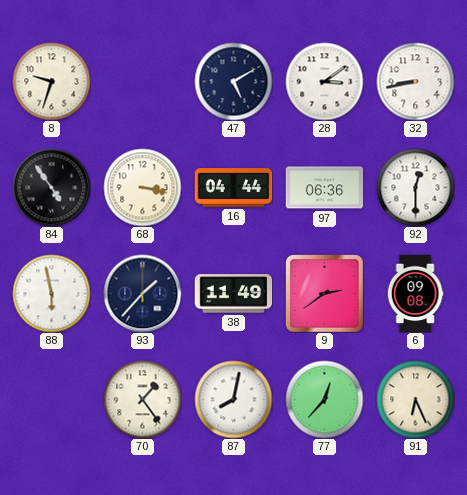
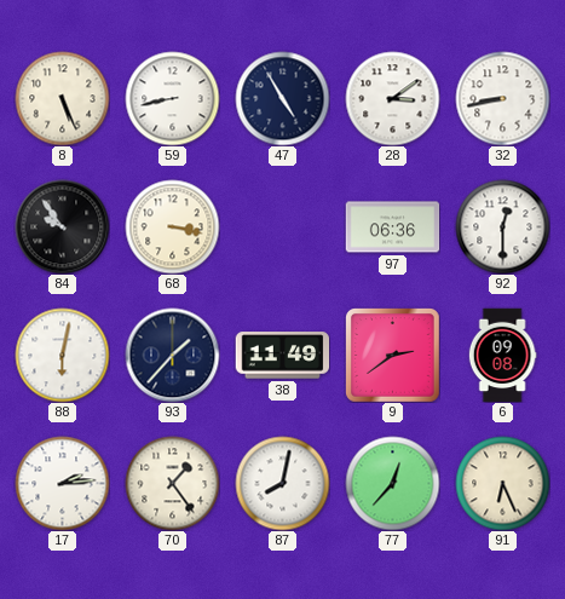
8: 9:33 -> 5:26
59: none -> 8:43
47: 5:10 -> 4:55
84: 4:54 -> 9:54
16: 04:44 -> none
88: 5:58 -> 6:02
17: none -> 2:14
